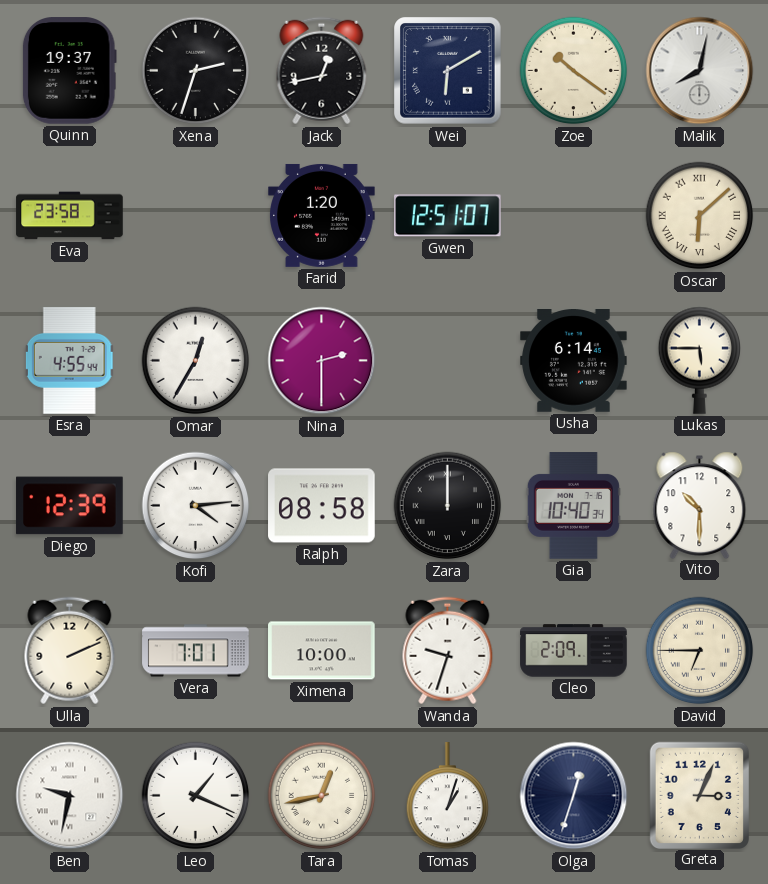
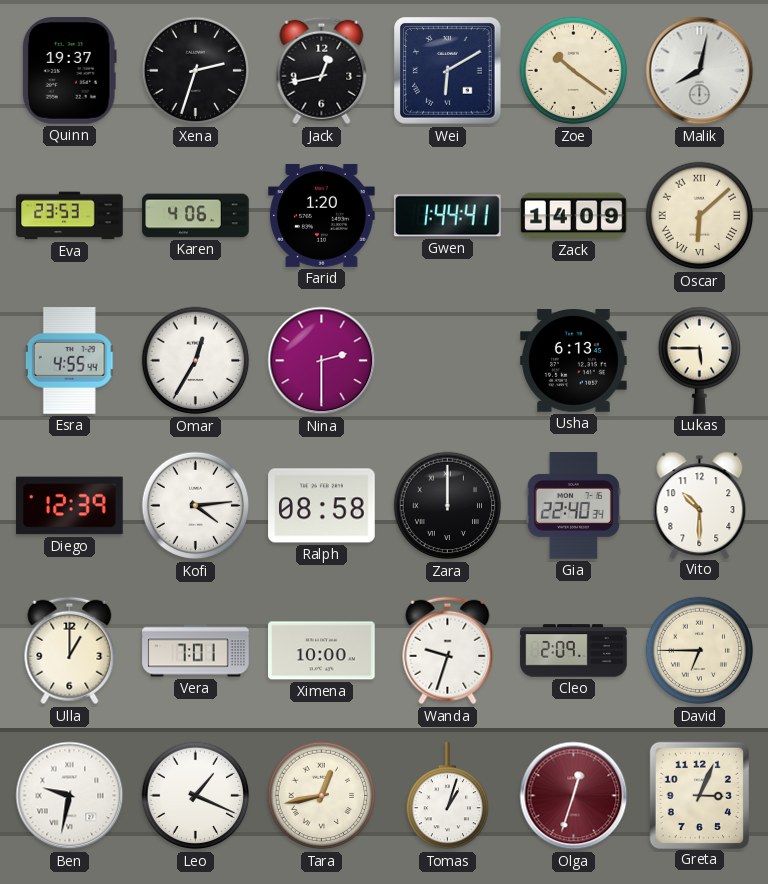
Eva: 23:58 -> 23:53
Karen: none -> 4:06
Gwen: 12:51 -> 1:44
Zack: none -> 14:09
Usha: 6:14 -> 6:13
Gia: 10:40 -> 22:40
Ulla: 2:11 -> 1:00
Olga dial: navy -> burgundy
